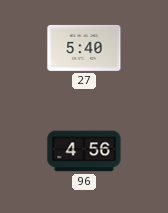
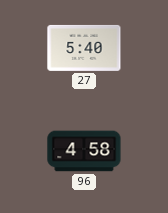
96: 4:56 -> 4:58
